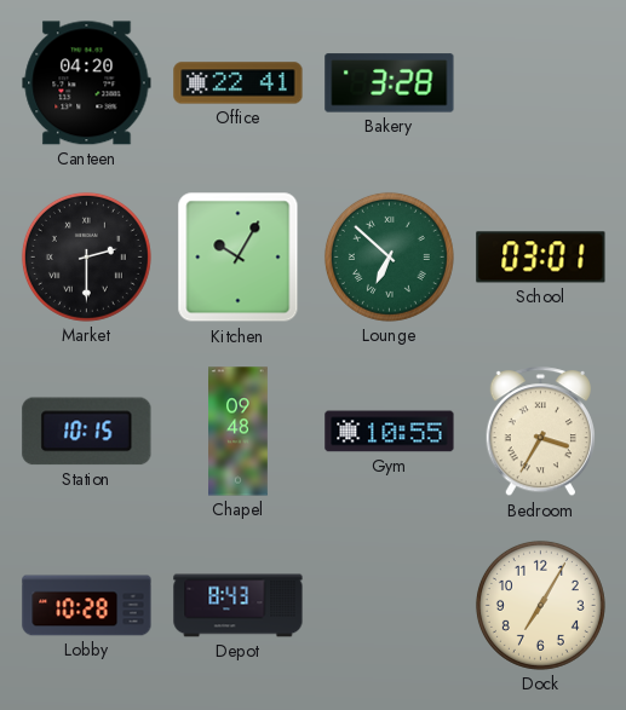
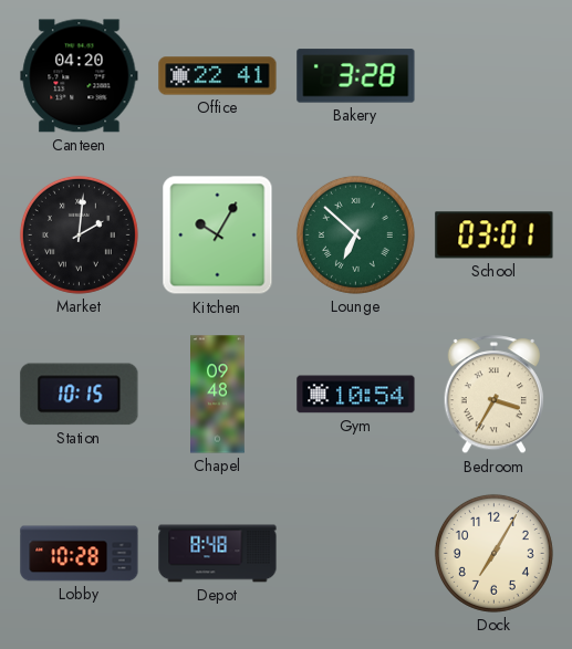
Market: 2:30 -> 2:01
Gym: 10:55 -> 10:54
Depot: 8:43 -> 8:48
